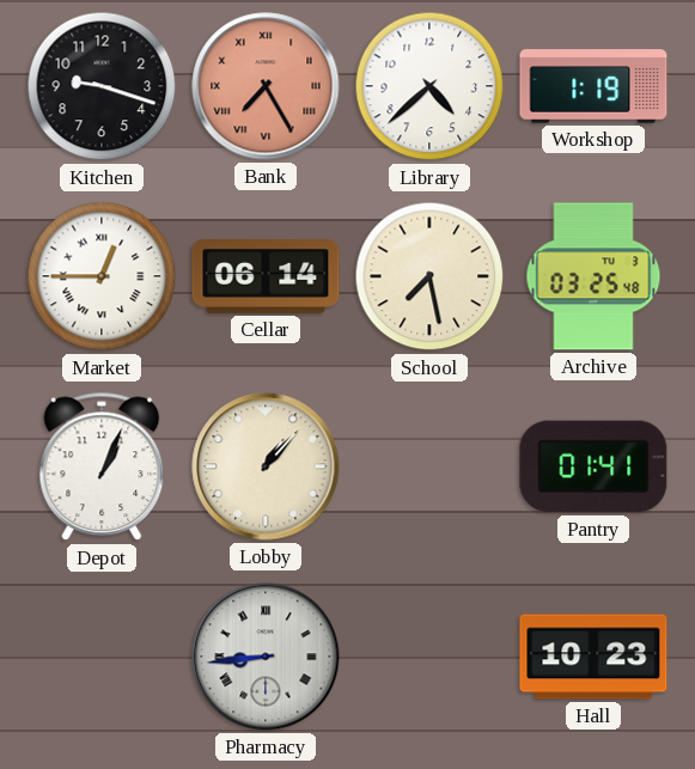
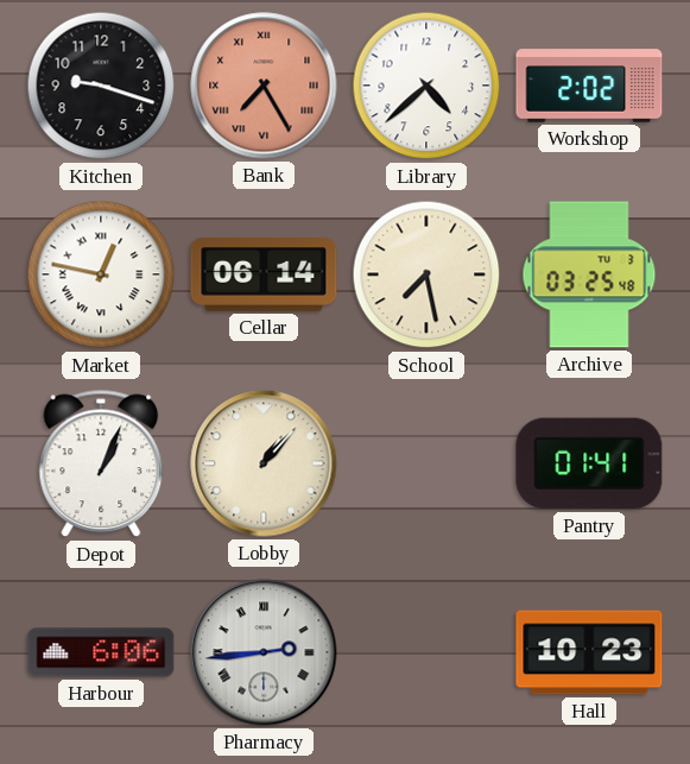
Workshop: 1:19 -> 2:02
Market: 12:45 -> 12:47
Harbour: none -> 6:06
Pharmacy: 8:44 -> 2:44
